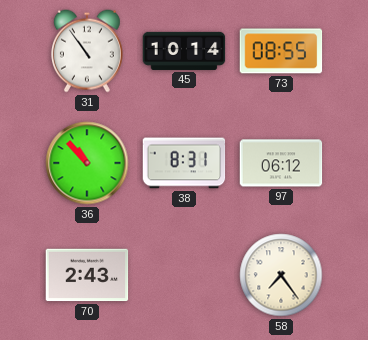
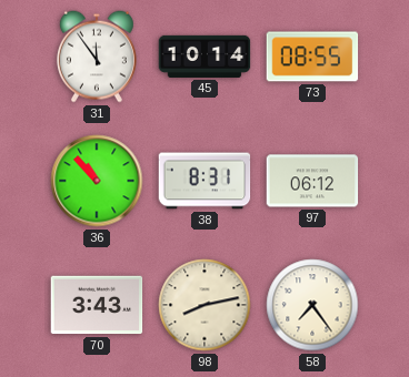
31: 10:54 -> 11:54
70: 2:43 -> 3:43
98: none -> 8:13
